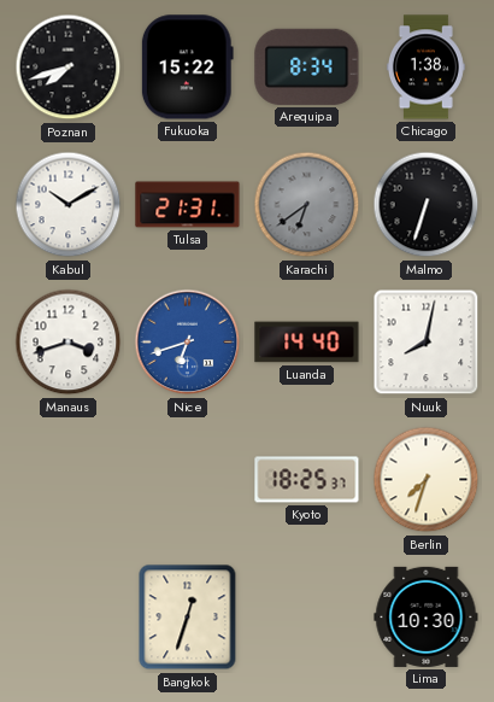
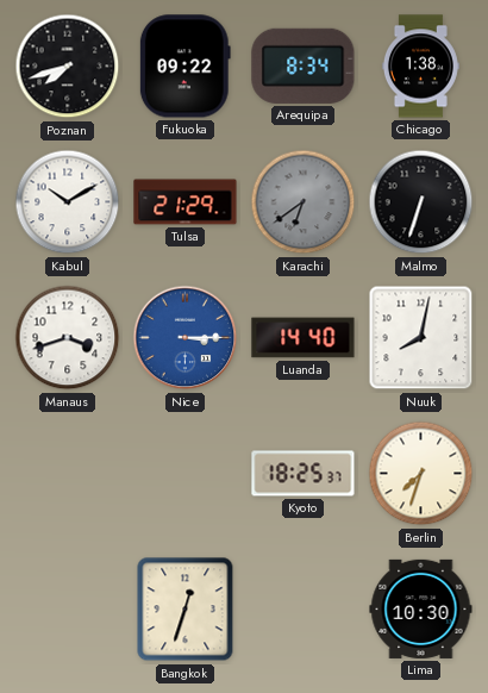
Fukuoka: 15:22 -> 09:22
Tulsa: 21:31 -> 21:29
Nice: 6:42 -> 3:15
